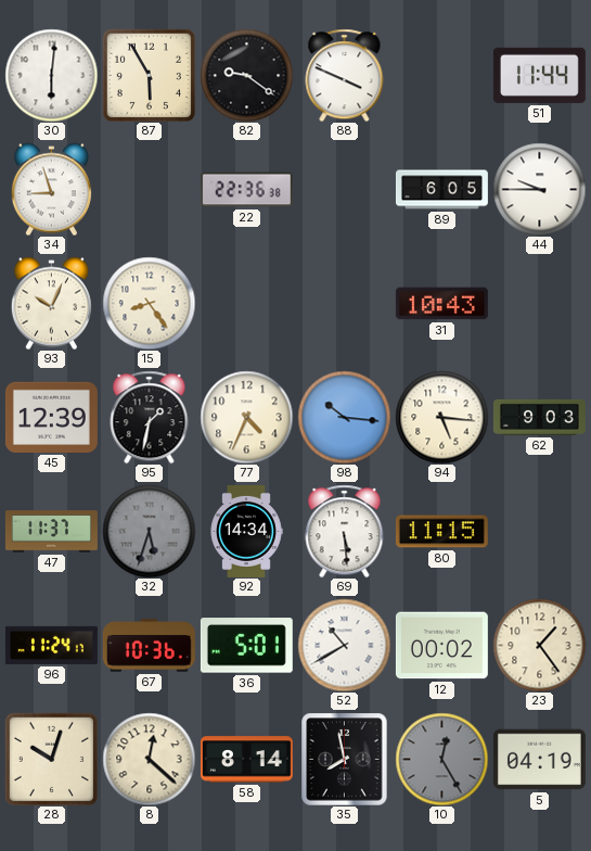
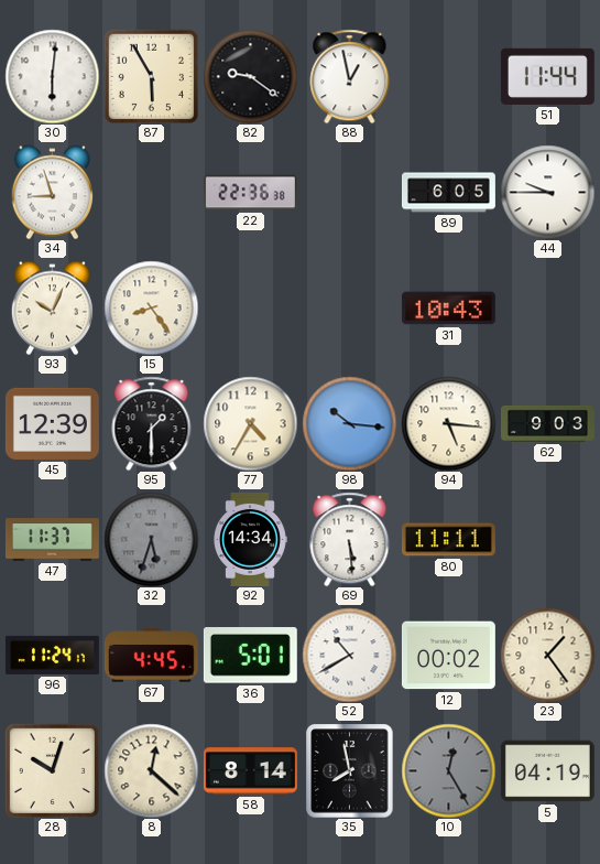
88: 3:49 -> 12:58
95: 1:32 -> 1:30
77: 4:34 -> 4:35
80: 11:15 -> 11:11
67: 10:36 -> 4:45
